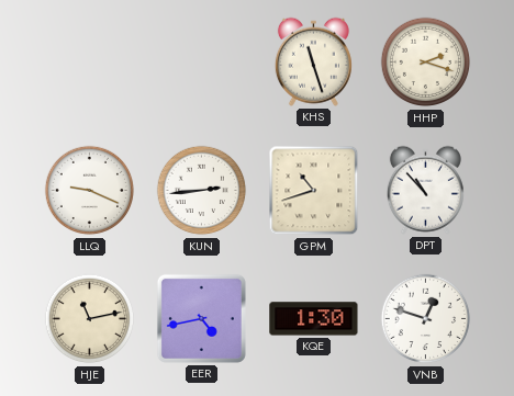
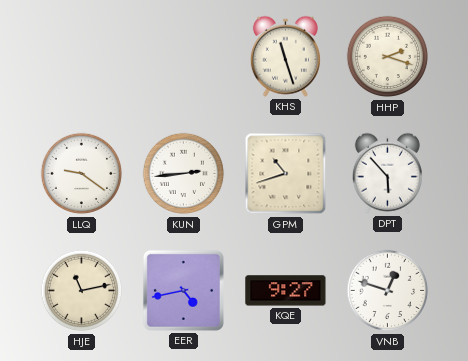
LLQ: 9:19 -> 9:21
DPT: 10:53 -> 5:53
KQE: 1:30 -> 9:27
